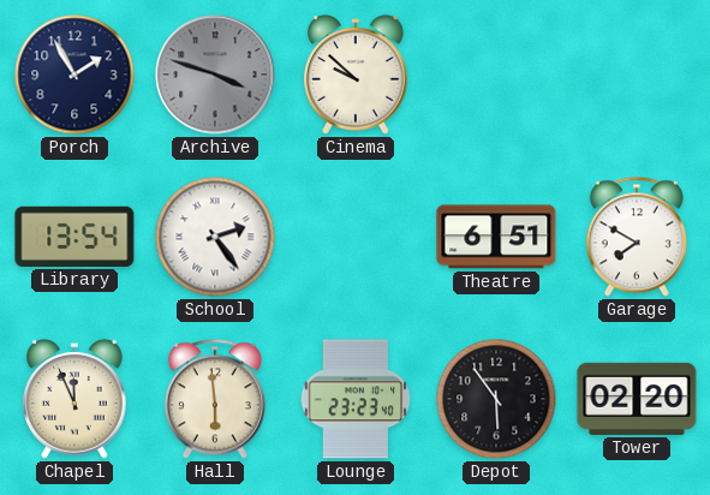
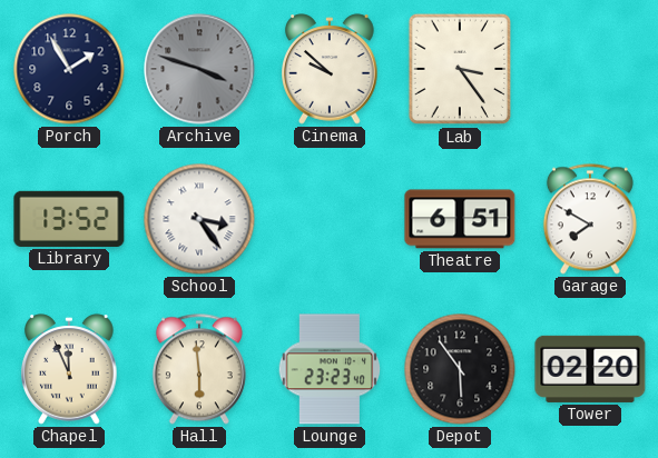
Lab: none -> 3:24
Library: 13:54 -> 13:52
School: 2:24 -> 3:24
